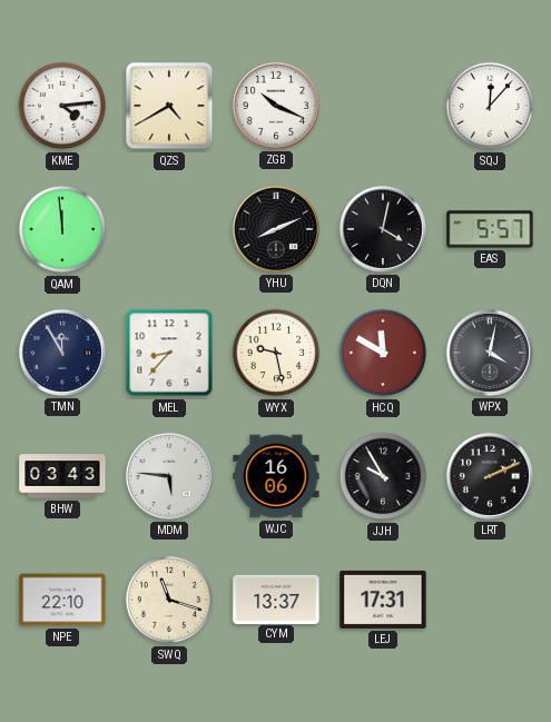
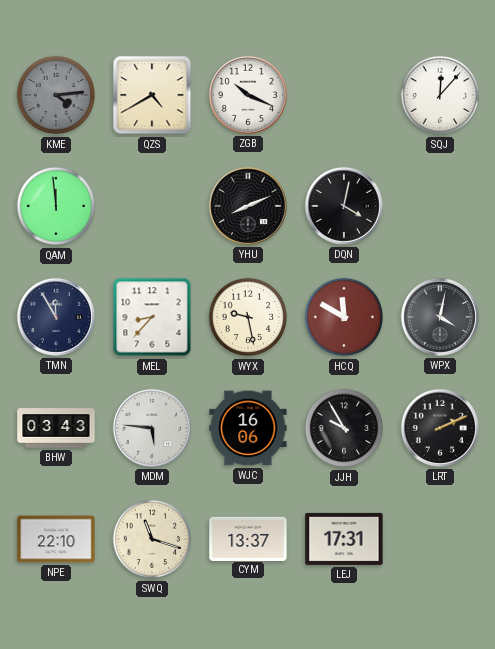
KME dial: white -> grey
EAS: 5:57 -> none
